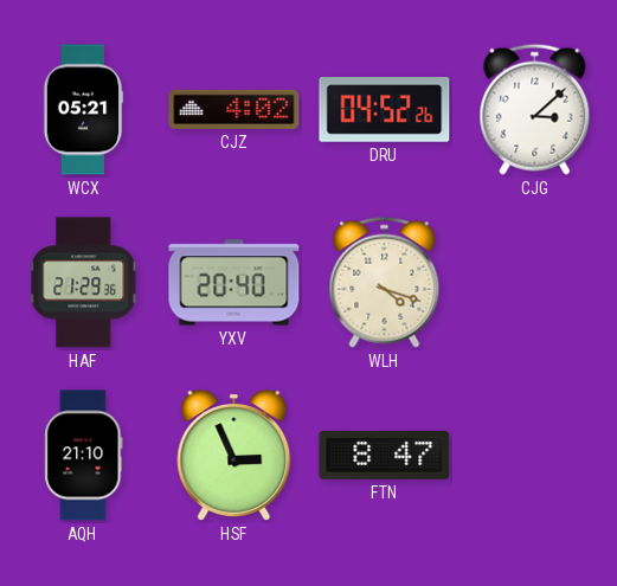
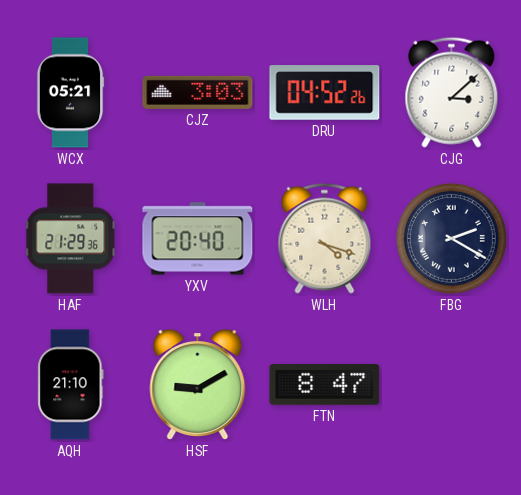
CJZ: 4:02 -> 3:03
FBG: none -> 2:20
HSF: 2:56 -> 9:10
